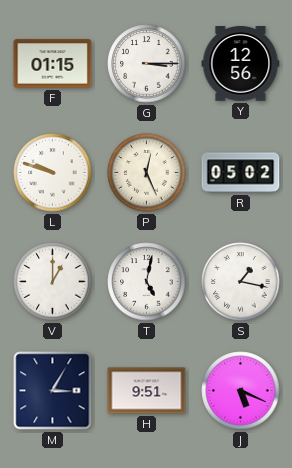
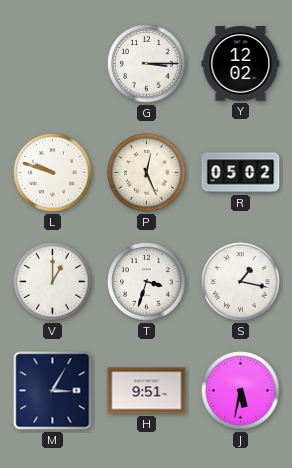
F: 01:15 -> none
Y: 12:56 -> 12:02
T: 5:02 -> 3:33
J: 5:19 -> 5:32
